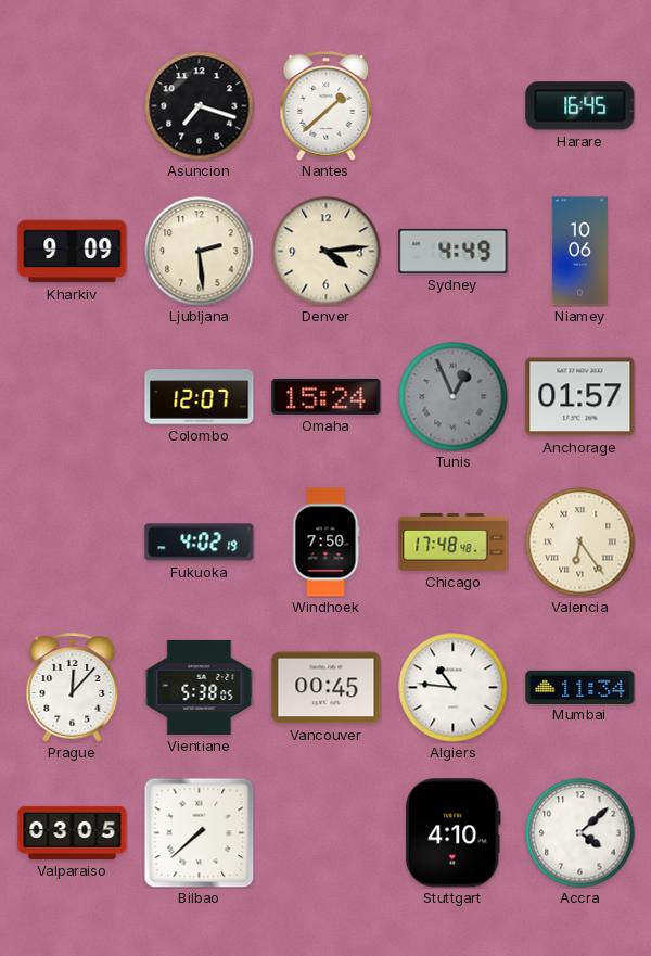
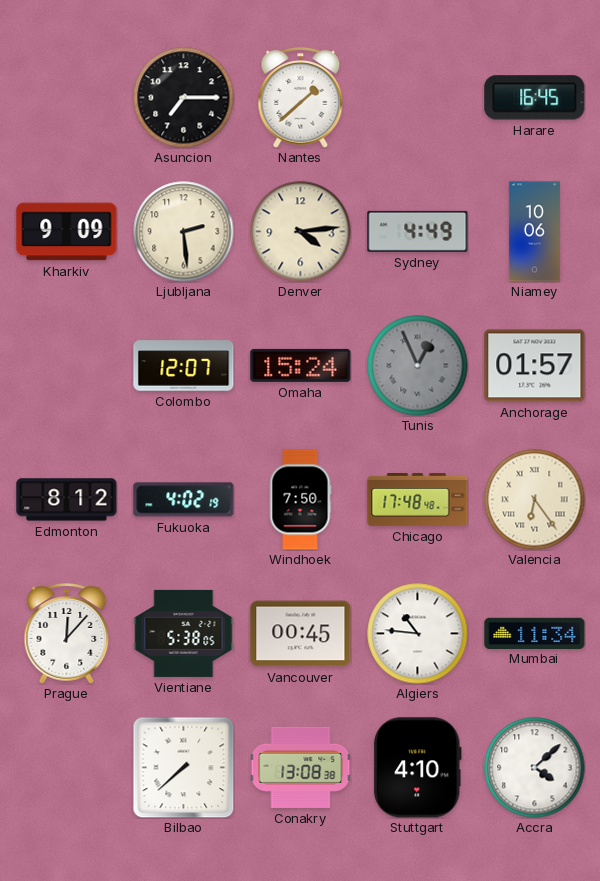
Asuncion: 7:18 -> 7:15
Edmonton: none -> 8:12
Valparaiso: 03:05 -> none
Conakry: none -> 13:08
